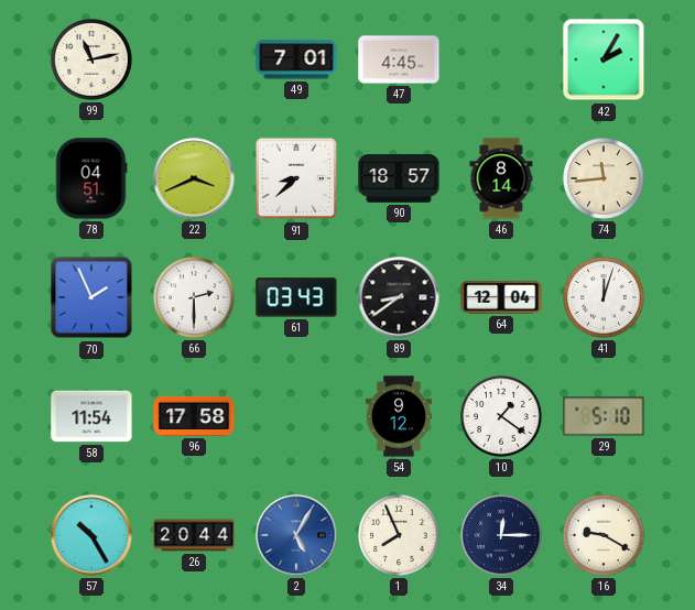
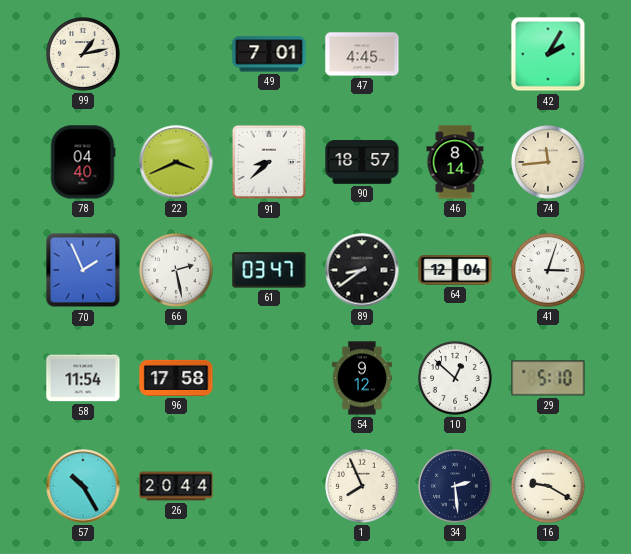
99: 11:13 -> 1:13
78: 04:51 -> 04:40
66: 2:30 -> 2:28
61: 03:43 -> 03:47
41: 12:03 -> 3:03
10: 1:21 -> 12:52
2: 5:05 -> none
34: 12:15 -> 2:29
